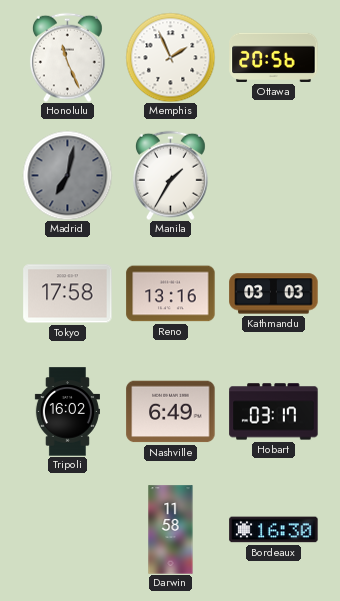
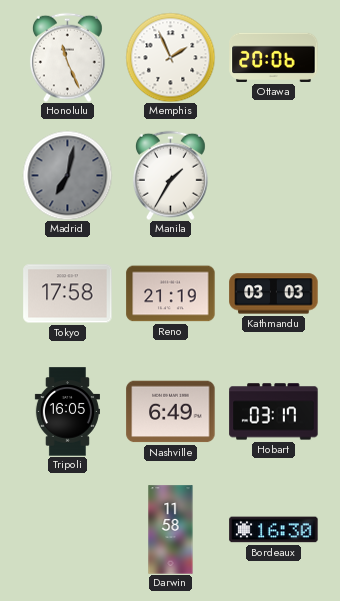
Ottawa: 20:56 -> 20:06
Reno: 13:16 -> 21:19
Tripoli: 16:02 -> 16:05
